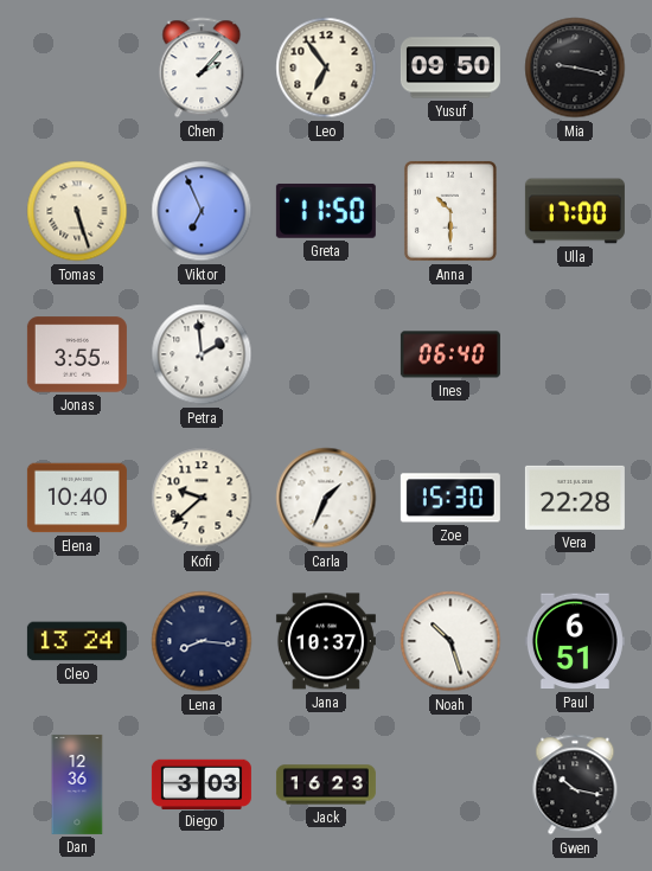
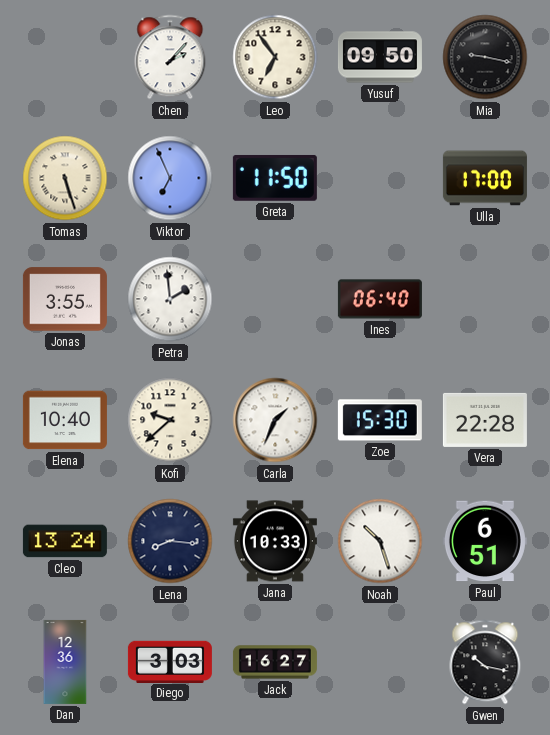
Anna: 10:30 -> none
Jana: 10:37 -> 10:33
Jack: 16:23 -> 16:27
